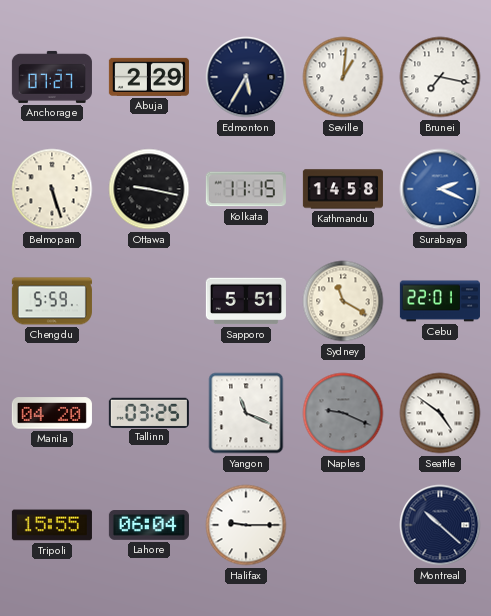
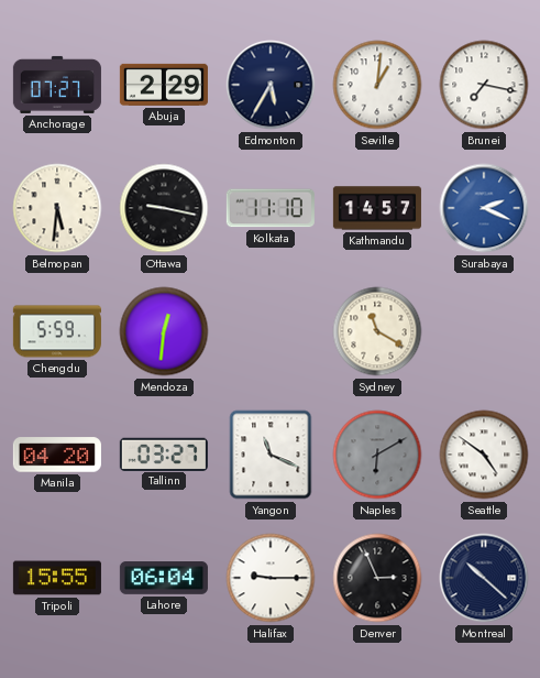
Belmopan: 5:27 -> 5:31
Kolkata: 11:15 -> 11:10
Kathmandu: 14:58 -> 14:57
Mendoza: none -> 12:31
Sapporo: 5:51 -> none
Cebu: 22:01 -> none
Tallinn: 03:25 -> 03:27
Naples: 9:19 -> 6:10
Denver: none -> 2:56
